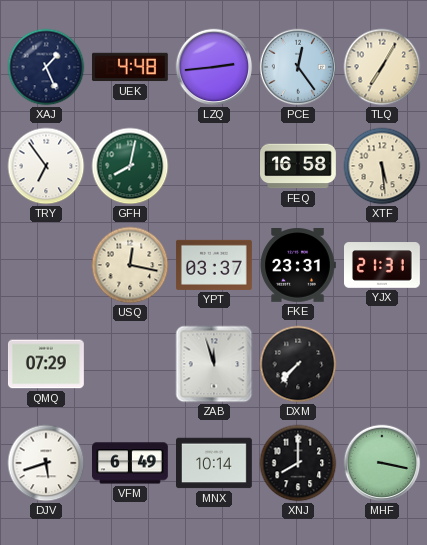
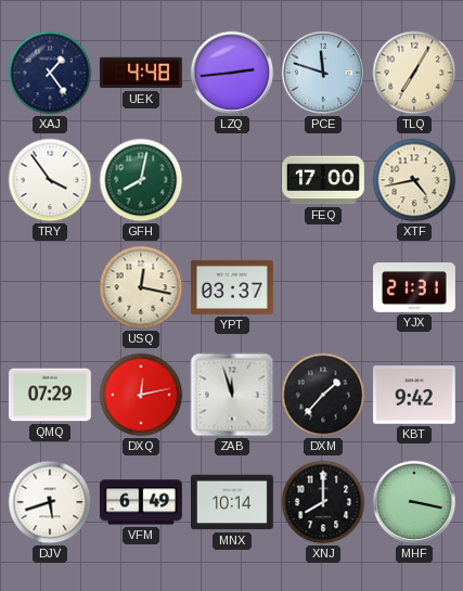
XAJ: 1:26 -> 1:24
PCE: 12:24 -> 11:48
TRY: 6:54 -> 3:54
FEQ: 16:58 -> 17:00
XTF: 5:29 -> 4:43
FKE: 23:31 -> none
DXQ: none -> 12:13
DXM: 7:37 -> 1:37
KBT: none -> 9:42
